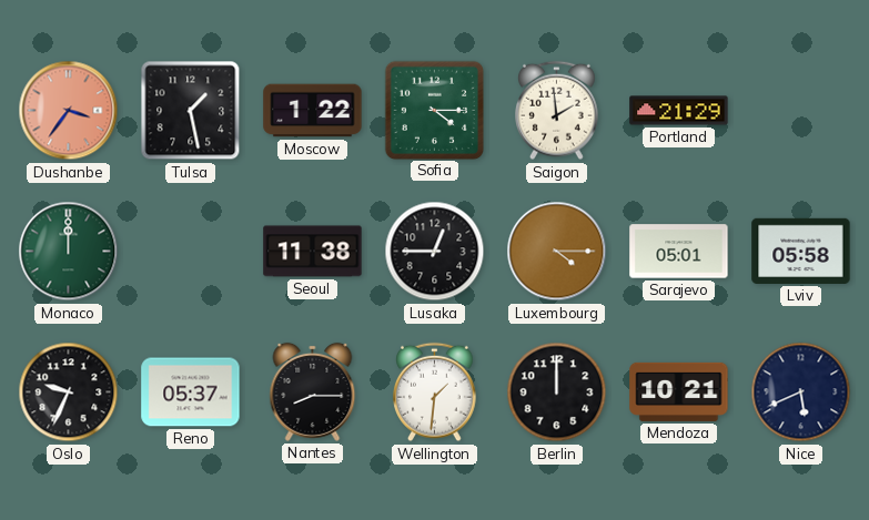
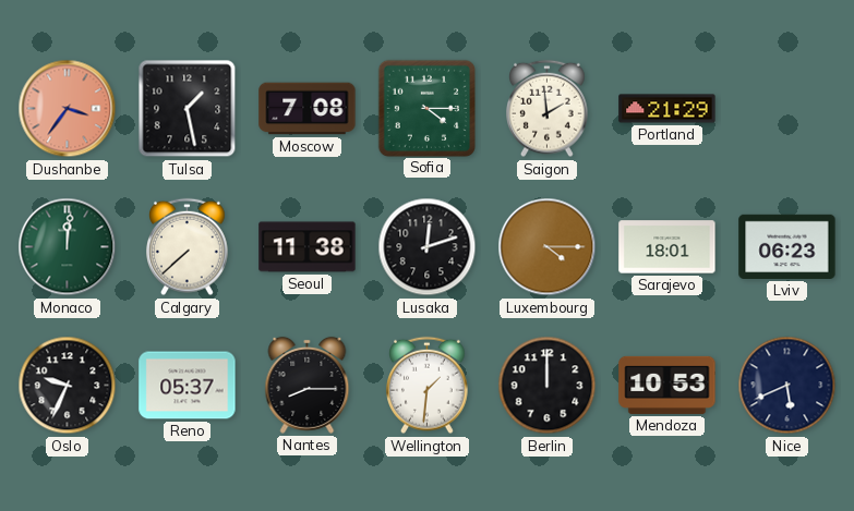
Moscow: 1:22 -> 7:08
Monaco: 12:00 -> 12:01
Calgary: none -> 7:38
Lusaka: 12:45 -> 12:12
Sarajevo: 05:01 -> 18:01
Lviv: 05:58 -> 06:23
Mendoza: 10:21 -> 10:53
